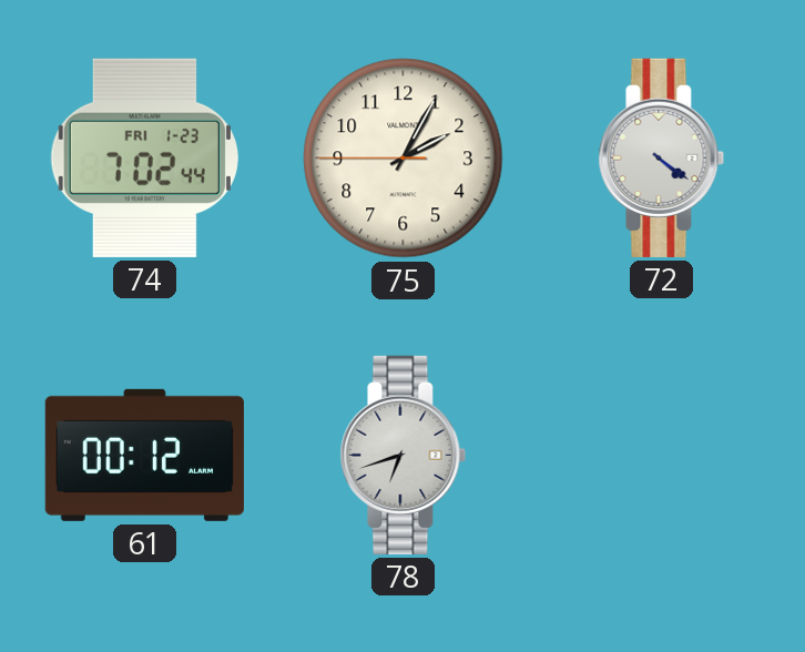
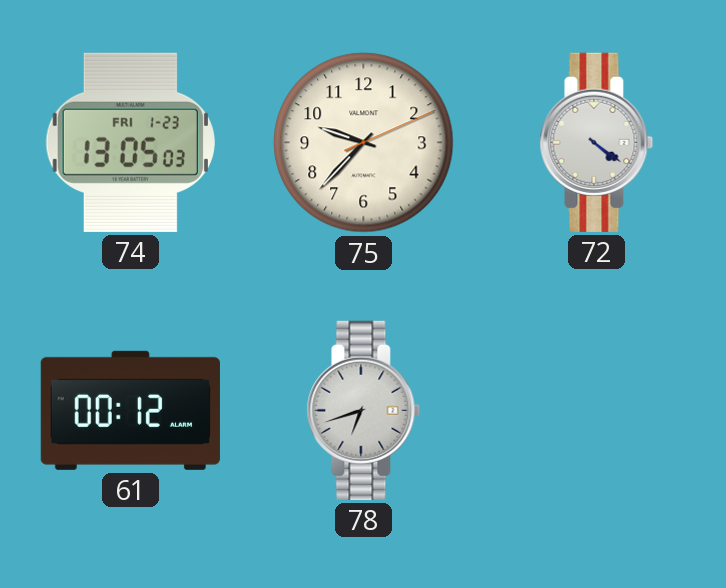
74: 7:02 -> 13:05
75: 2:04 -> 9:37
